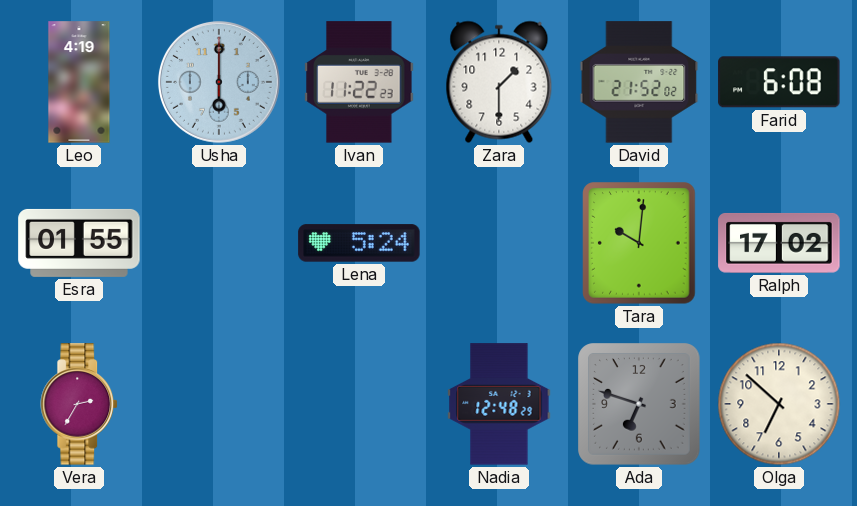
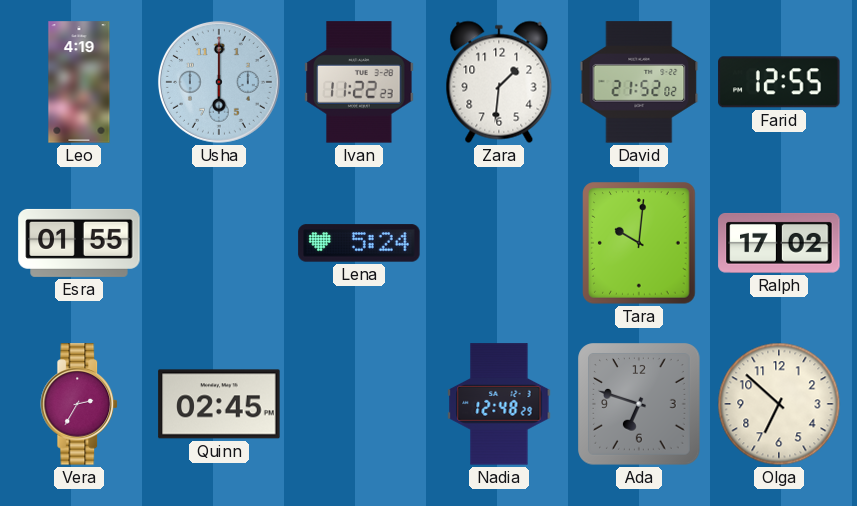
Zara: 1:30 -> 1:31
Farid: 6:08 -> 12:55
Quinn: none -> 02:45
